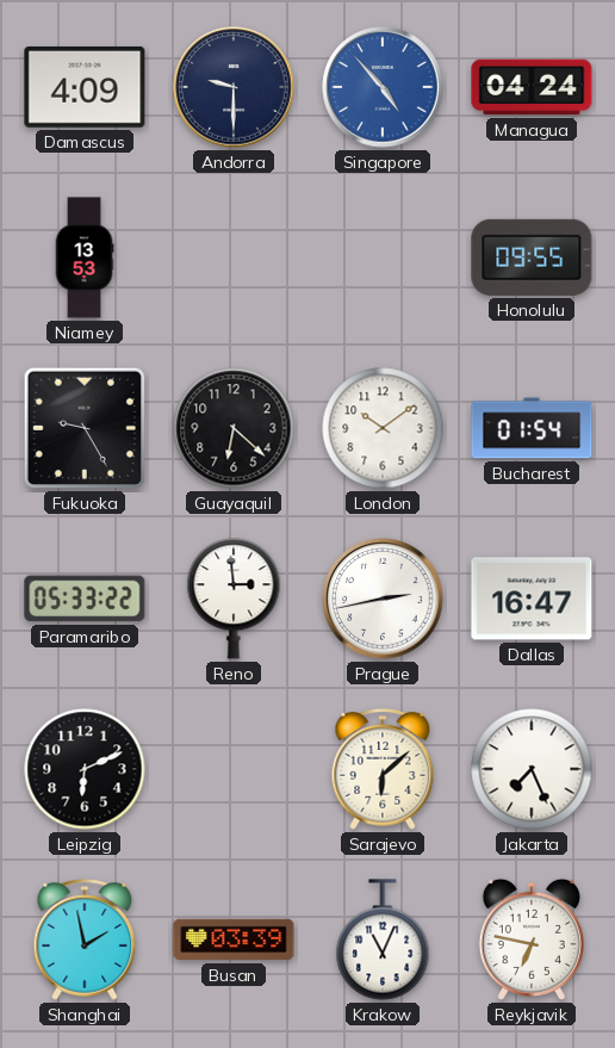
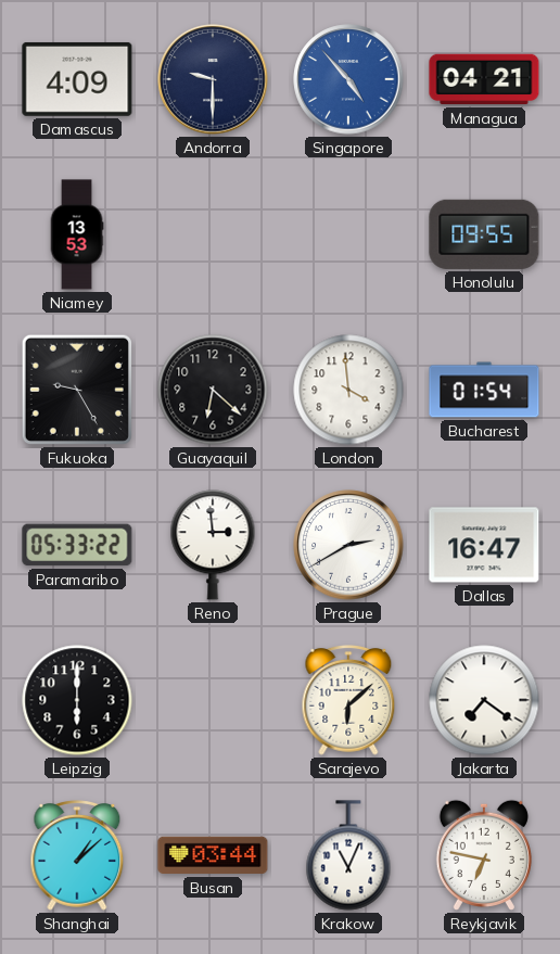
Managua: 04:24 -> 04:21
London: 10:09 -> 3:59
Prague: 2:43 -> 2:40
Leipzig: 6:11 -> 6:00
Jakarta: 7:26 -> 7:21
Shanghai: 1:58 -> 1:08
Busan: 03:39 -> 03:44
